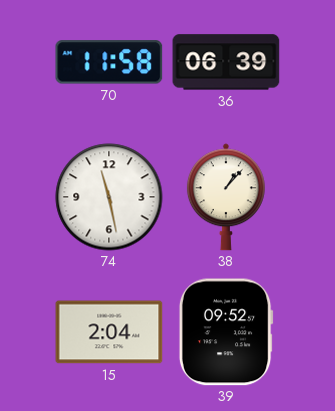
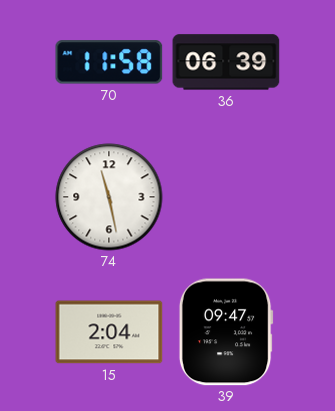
38: 1:07 -> none
39: 09:52 -> 09:47
